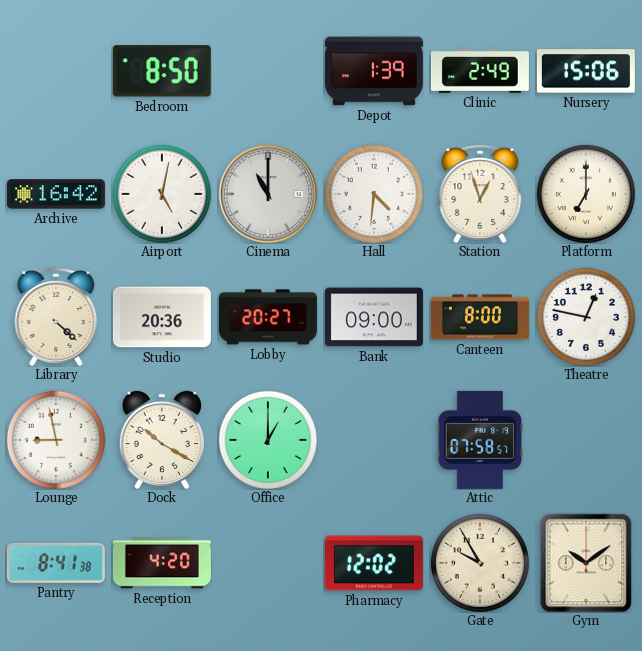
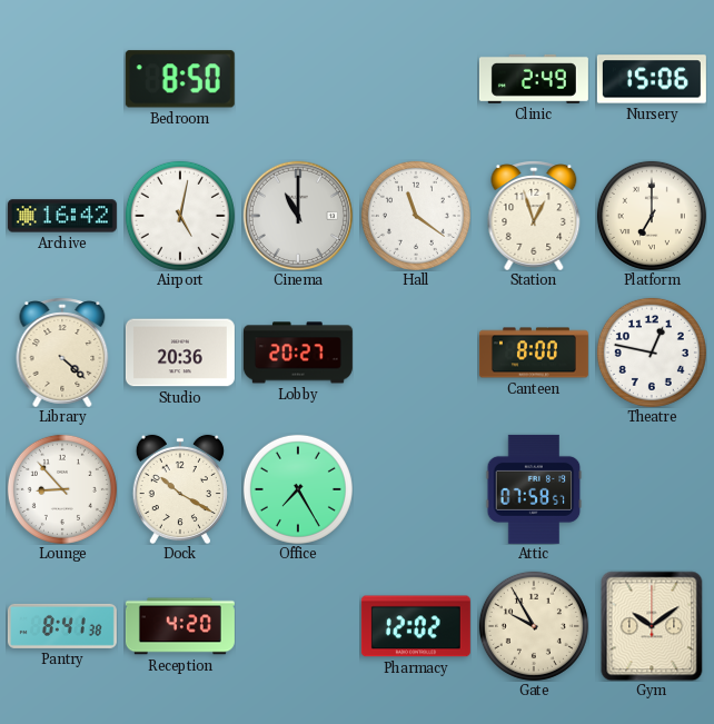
Depot: 1:39 -> none
Hall: 4:31 -> 11:21
Bank: 09:00 -> none
Lounge: 8:58 -> 8:53
Office: 1:00 -> 7:25
